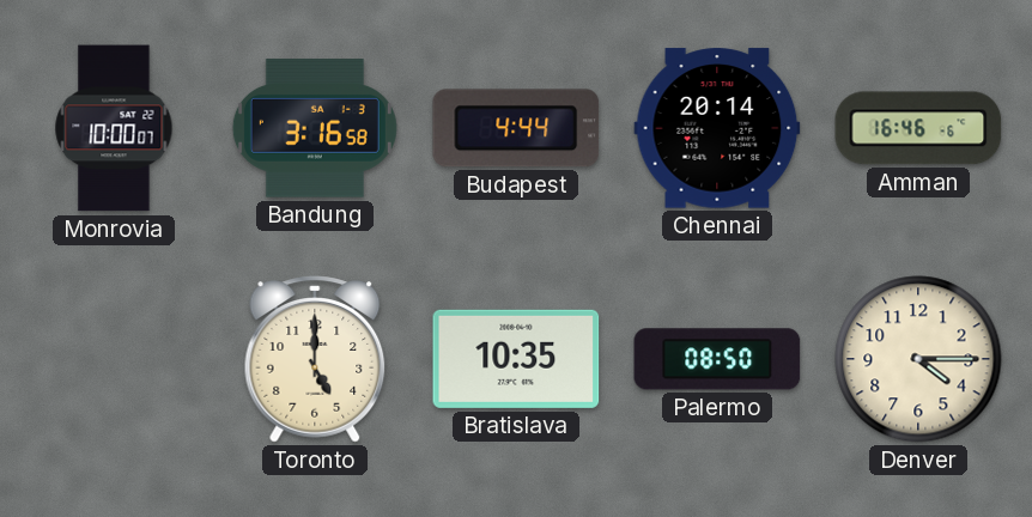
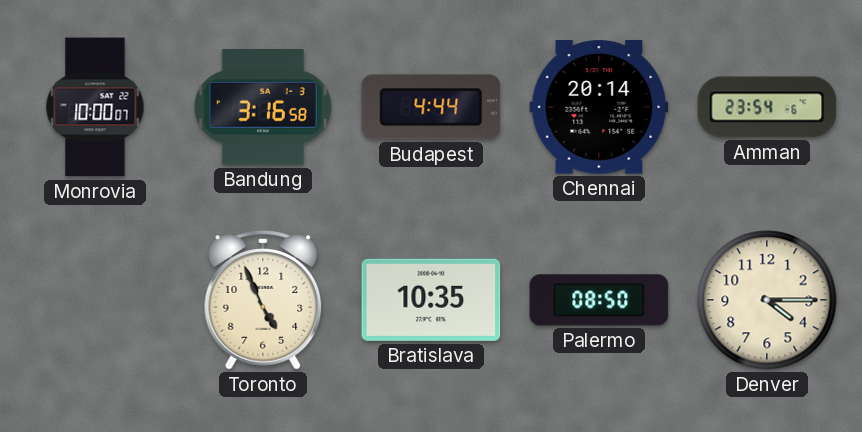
Amman: 16:46 -> 23:54
Toronto: 5:00 -> 4:56
